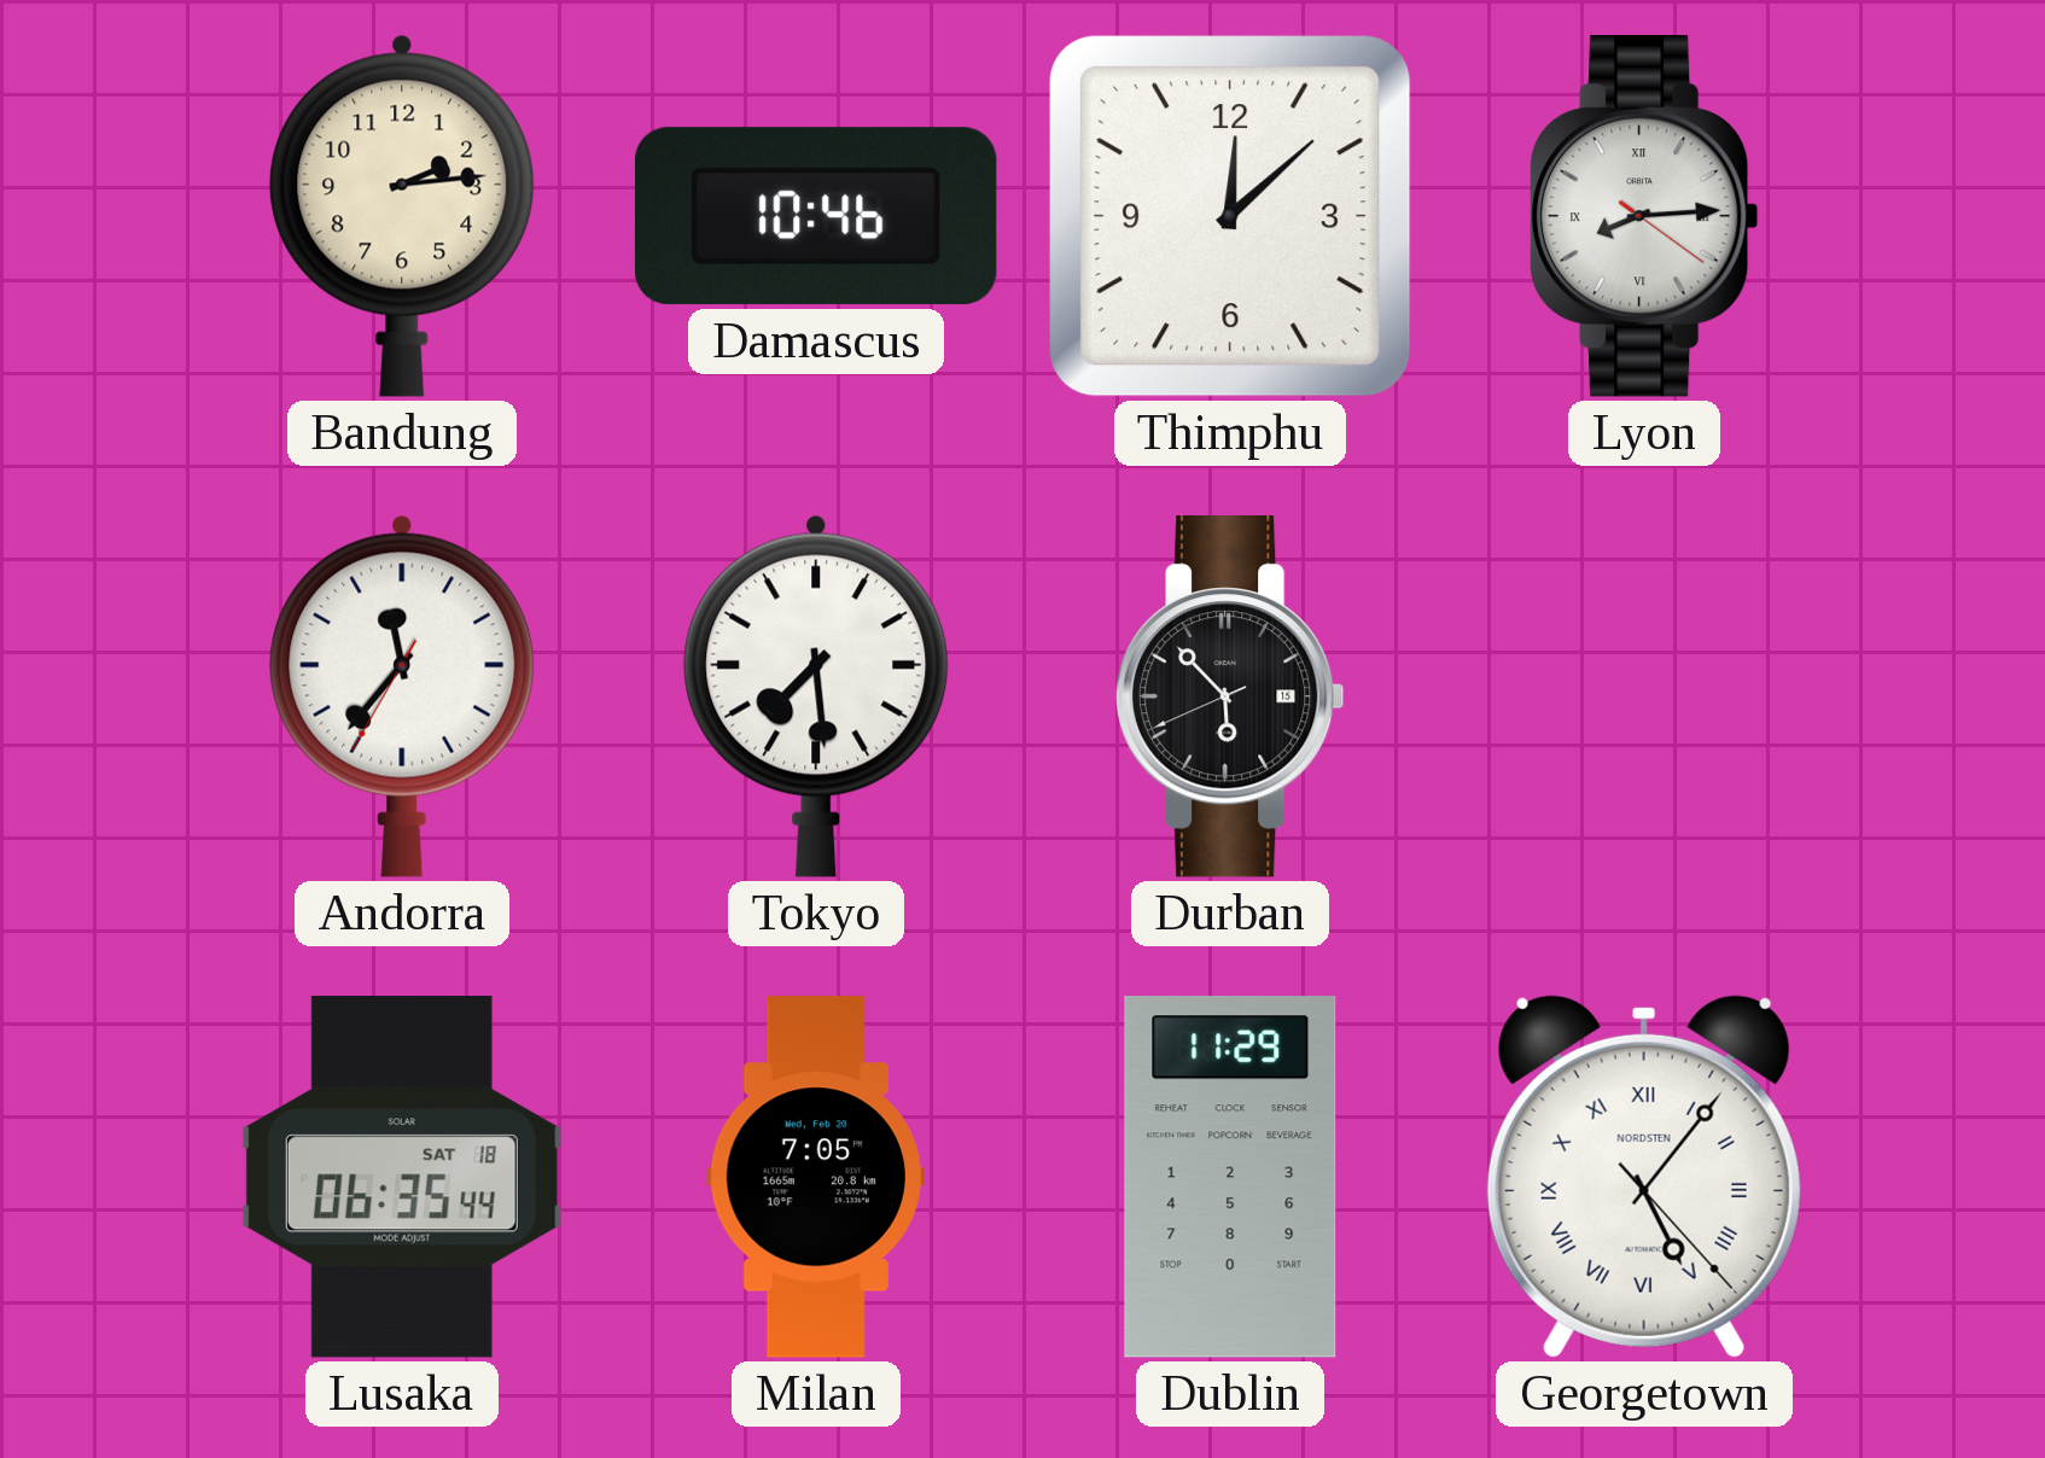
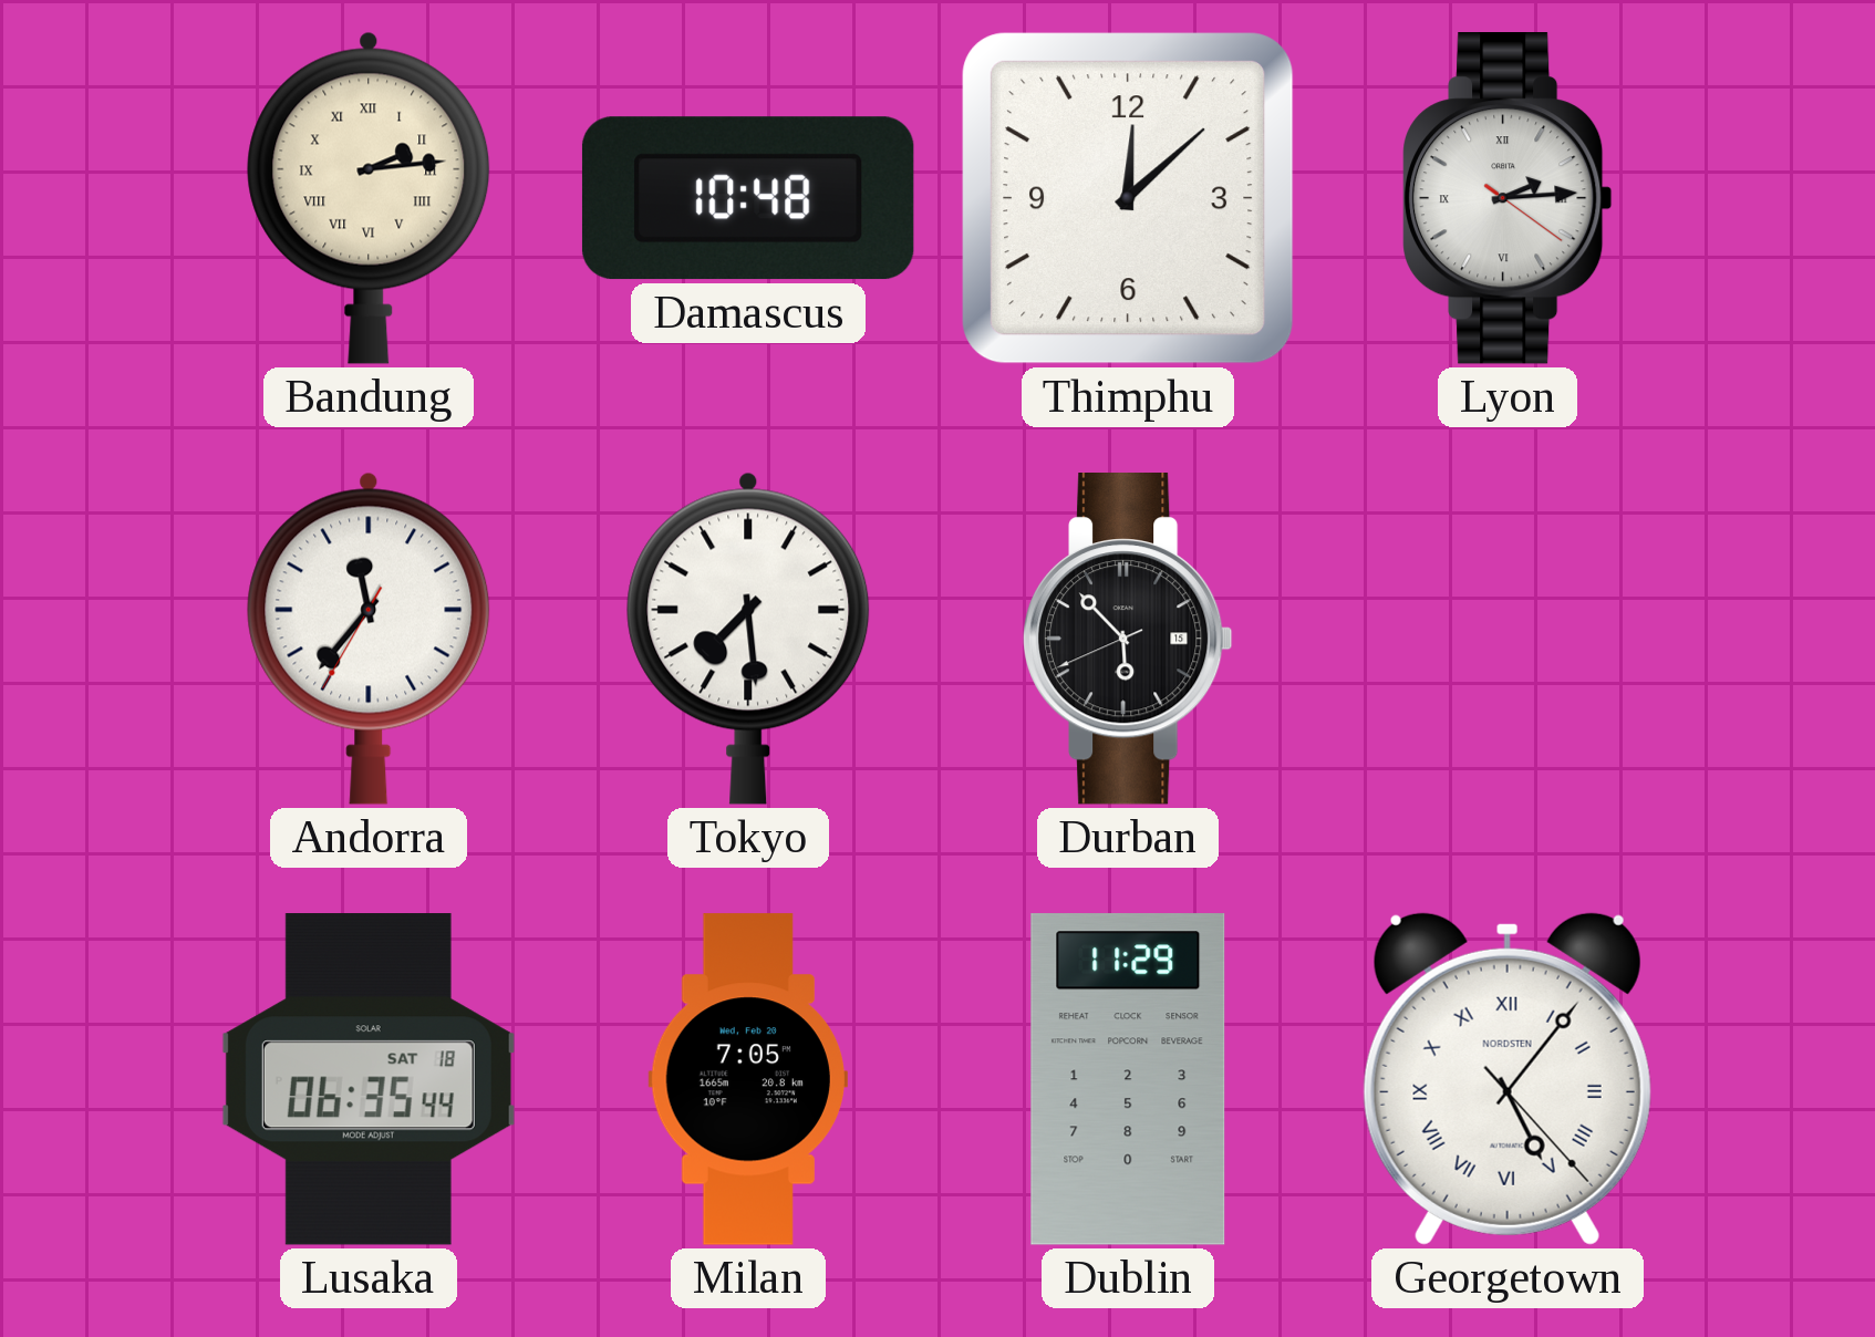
Bandung numerals: Arabic -> Roman
Damascus: 10:46 -> 10:48
Lyon: 8:14 -> 2:14
